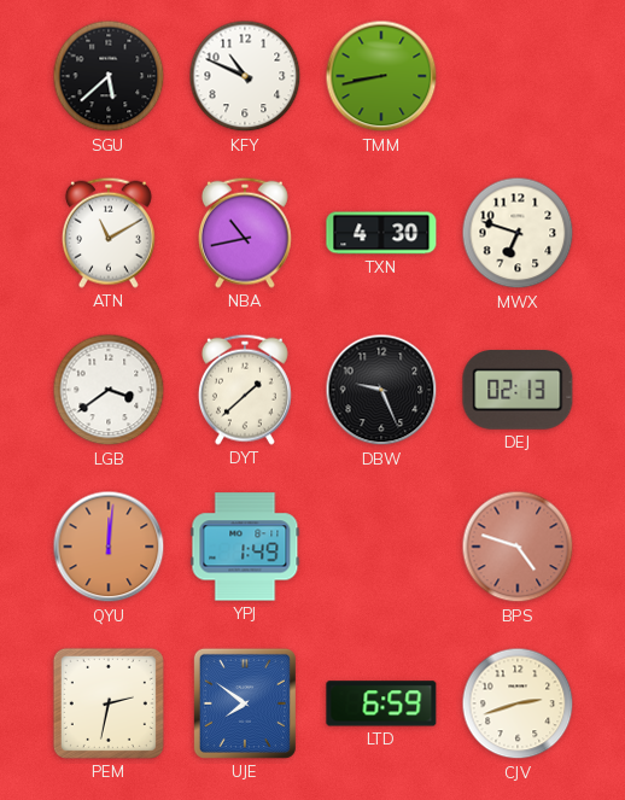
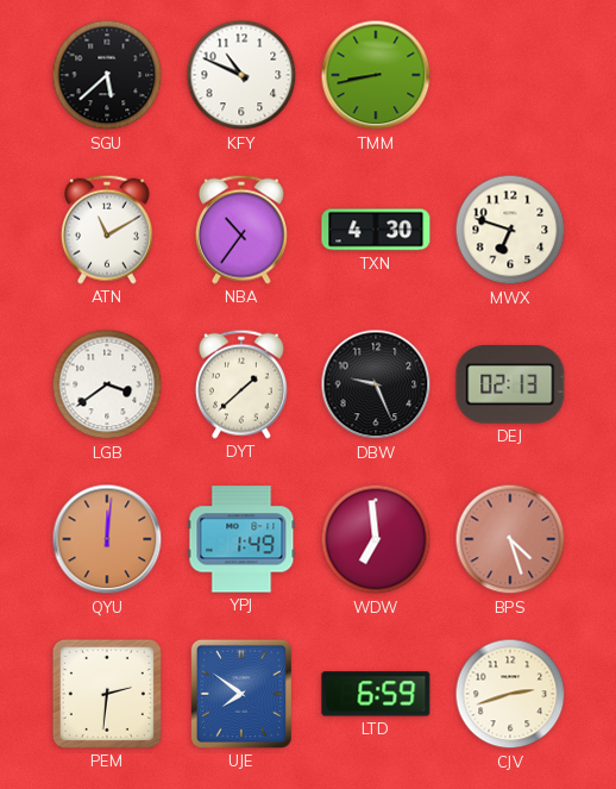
NBA: 10:43 -> 10:36
WDW: none -> 6:59
BPS: 4:48 -> 4:27
PEM: 2:32 -> 2:31
